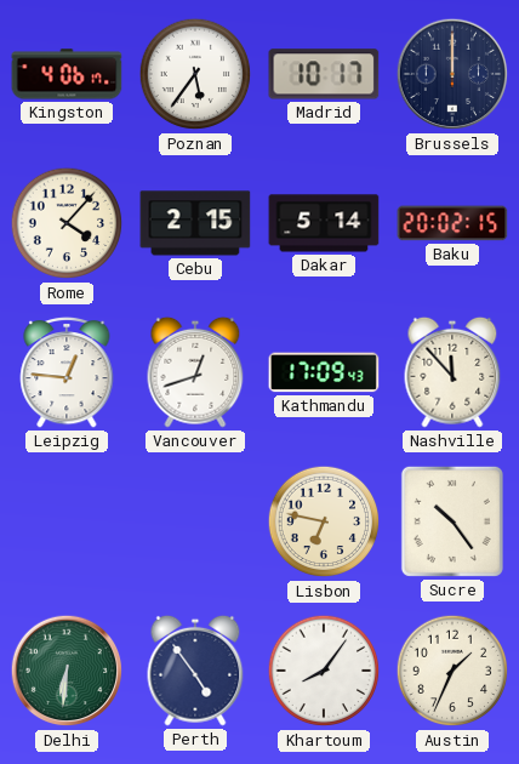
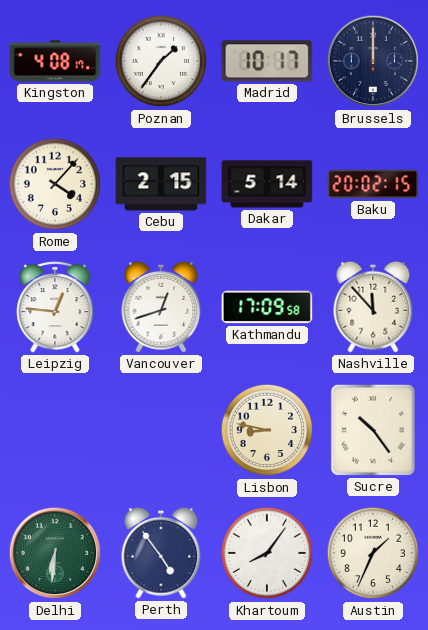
Kingston: 4:06 -> 4:08
Poznan: 5:36 -> 1:36
Kathmandu: 17:09:43 -> 17:09:58
Lisbon: 6:47 -> 8:47
